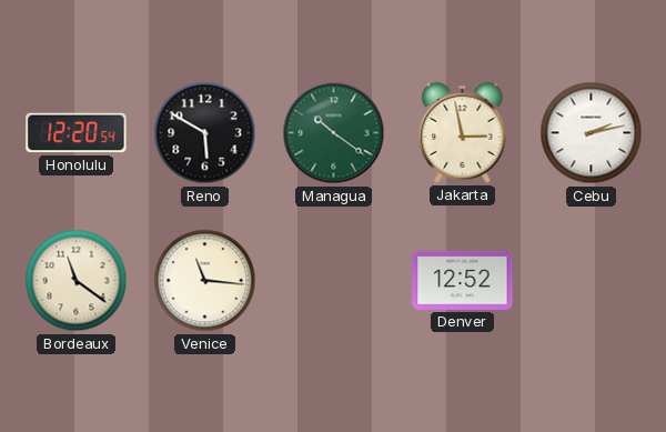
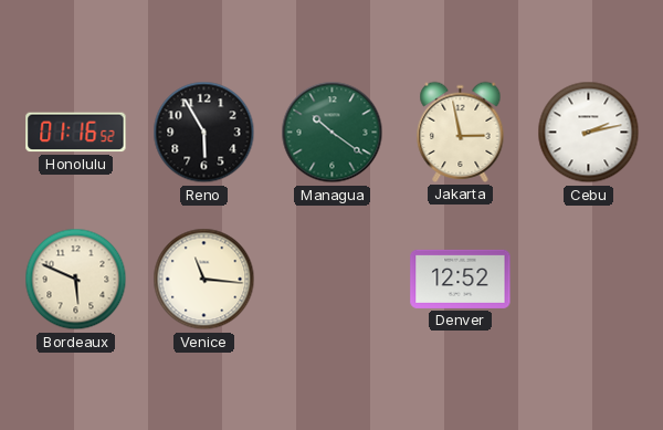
Honolulu: 12:20 -> 01:16
Reno: 5:50 -> 5:55
Bordeaux: 11:21 -> 5:49
